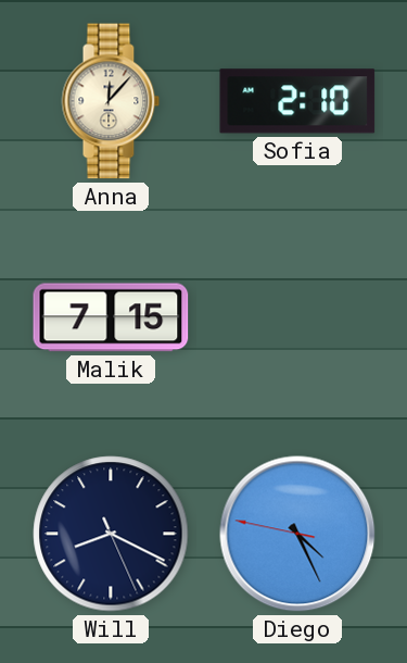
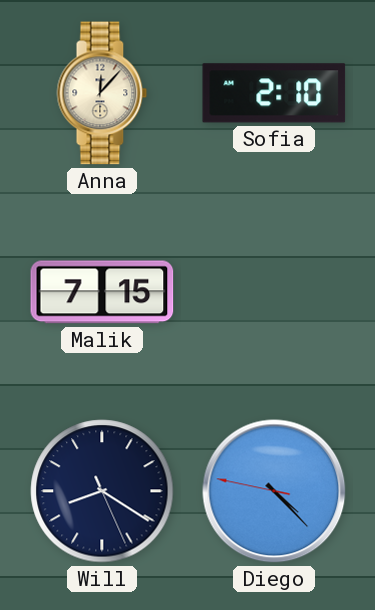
Will: 8:19 -> 8:20
Diego: 4:25 -> 4:22
